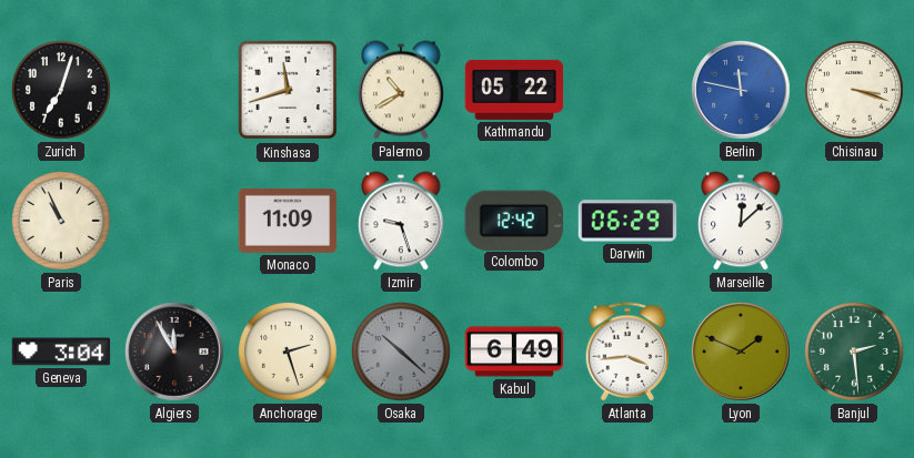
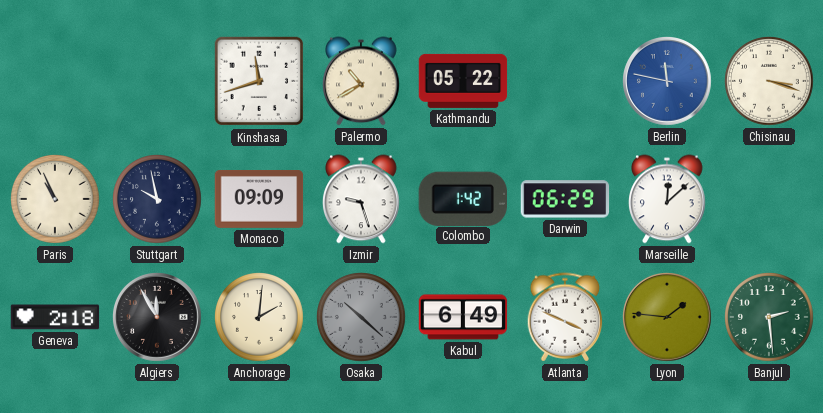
Zurich: 7:03 -> none
Stuttgart: none -> 9:58
Monaco: 11:09 -> 09:09
Colombo: 12:42 -> 1:42
Geneva: 3:04 -> 2:18
Anchorage: 2:27 -> 2:01
Atlanta: 3:44 -> 3:49
Lyon: 1:49 -> 1:46
